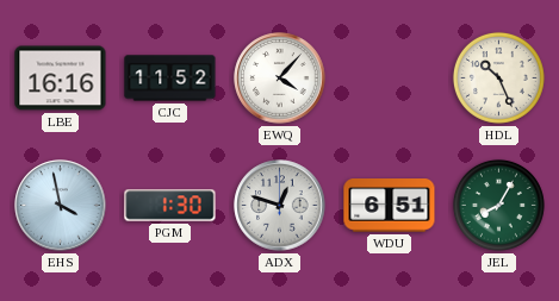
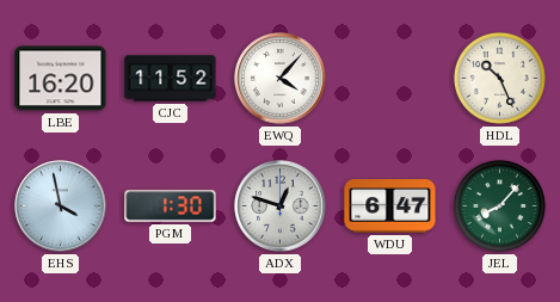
LBE: 16:16 -> 16:20
WDU: 6:51 -> 6:47
JEL: 8:05 -> 8:07
